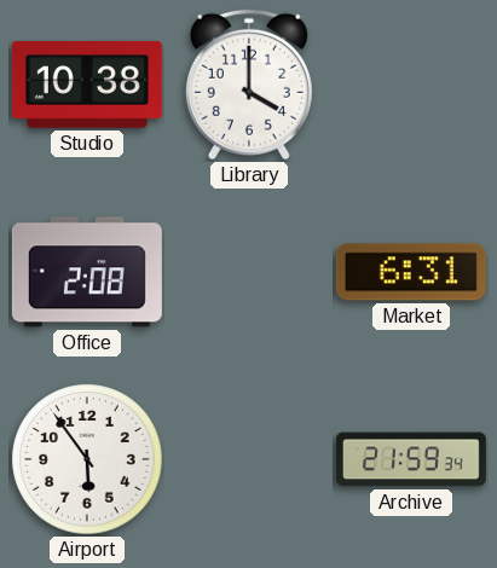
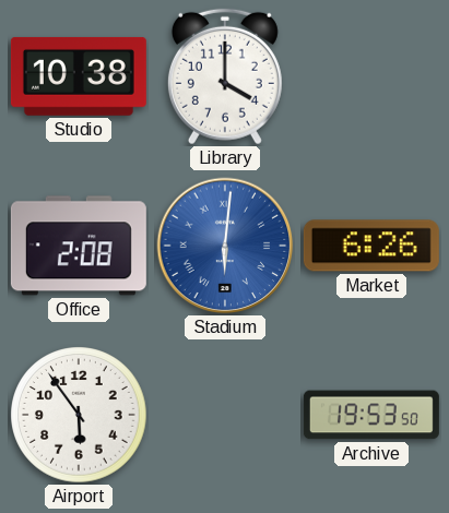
Stadium: none -> 6:01
Market: 6:31 -> 6:26
Archive: 21:59 -> 19:53
